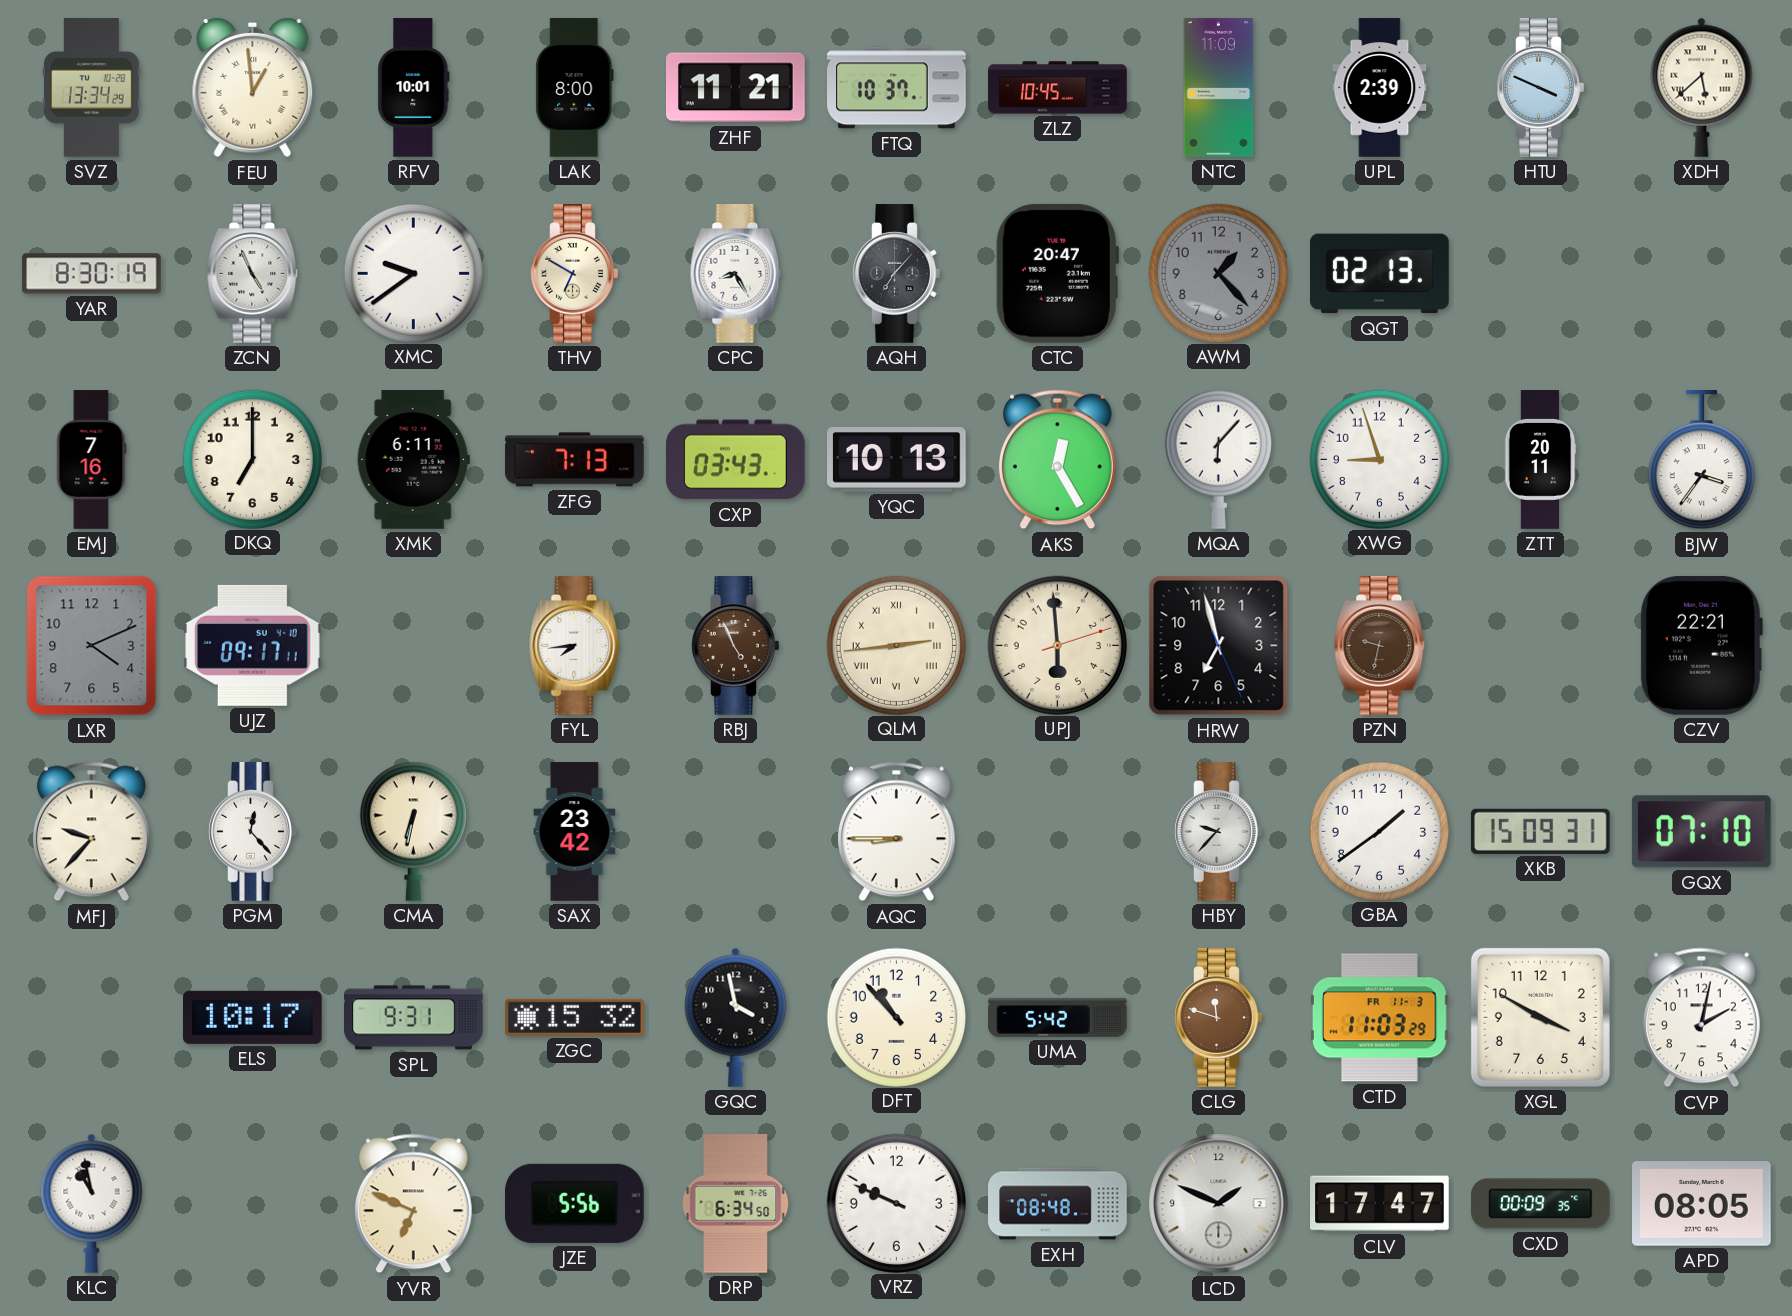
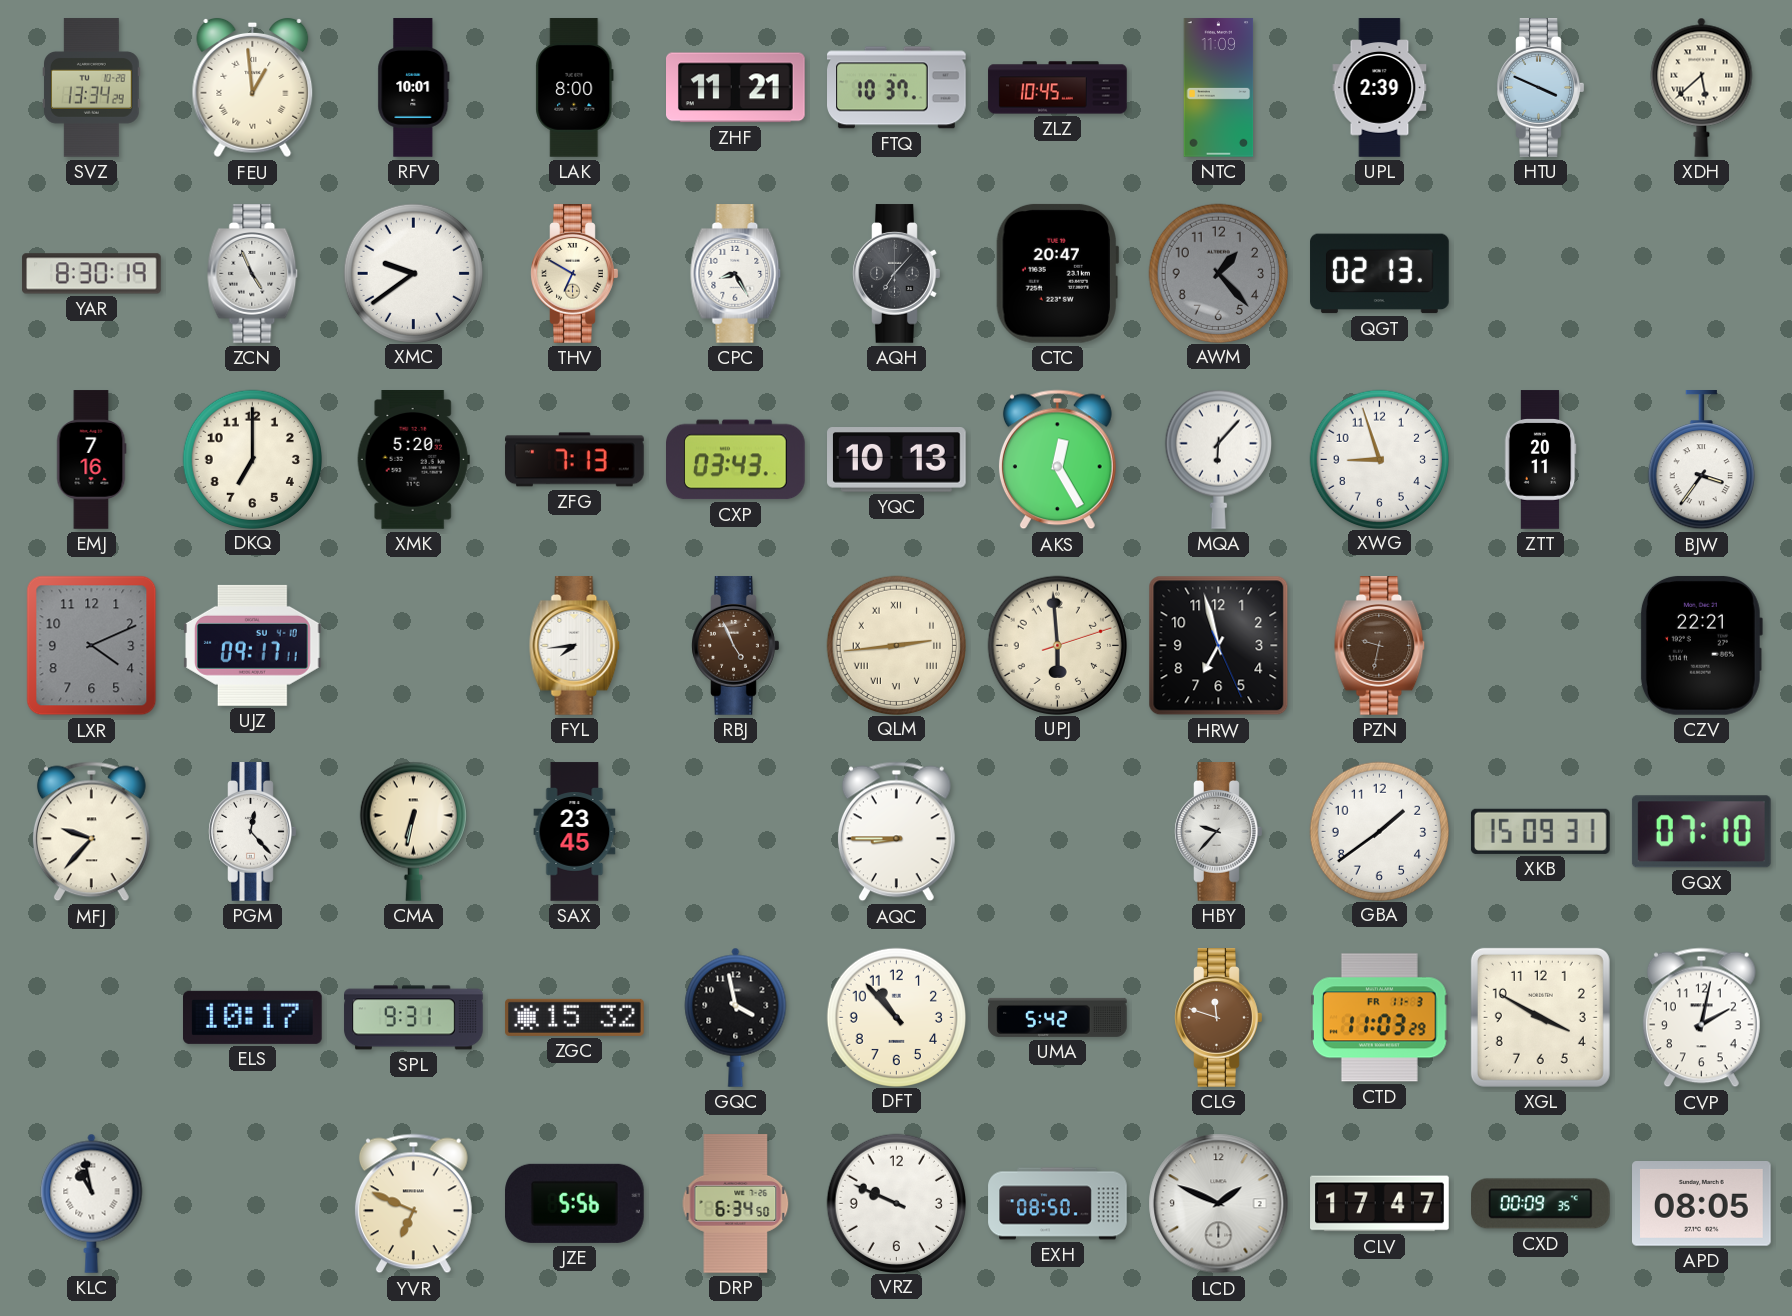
XMK: 6:11 -> 5:20
SAX: 23:42 -> 23:45
EXH: 08:48 -> 08:50
